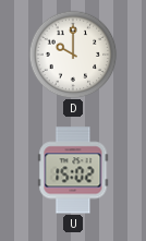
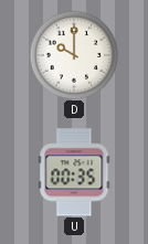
U: 15:02 -> 00:35
